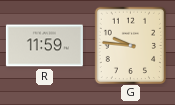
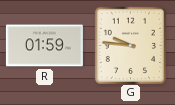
R: 11:59 -> 01:59
